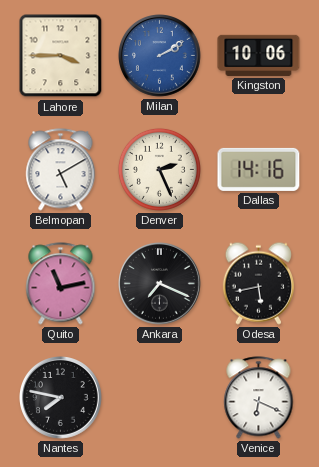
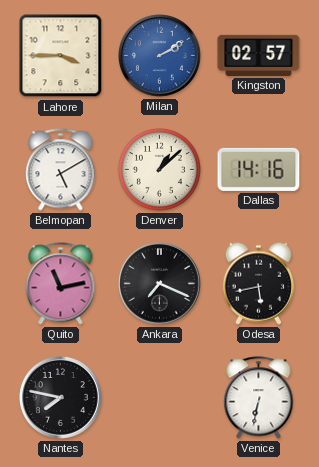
Kingston: 10:06 -> 02:57
Denver: 2:26 -> 1:08
Venice: 6:19 -> 6:32
